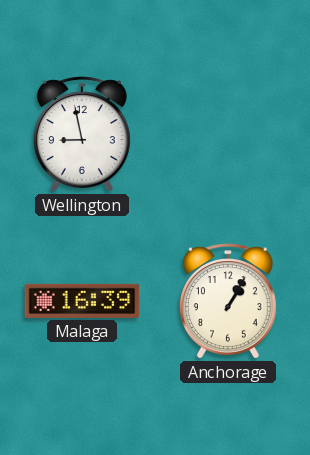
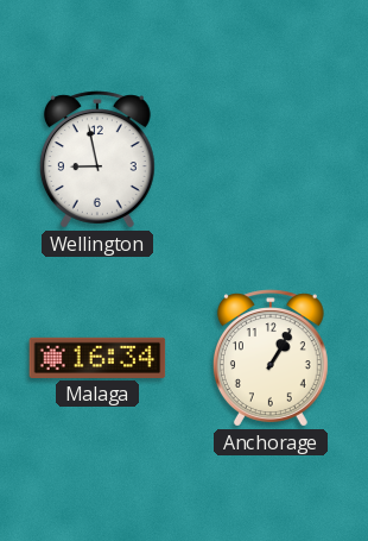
Malaga: 16:39 -> 16:34
